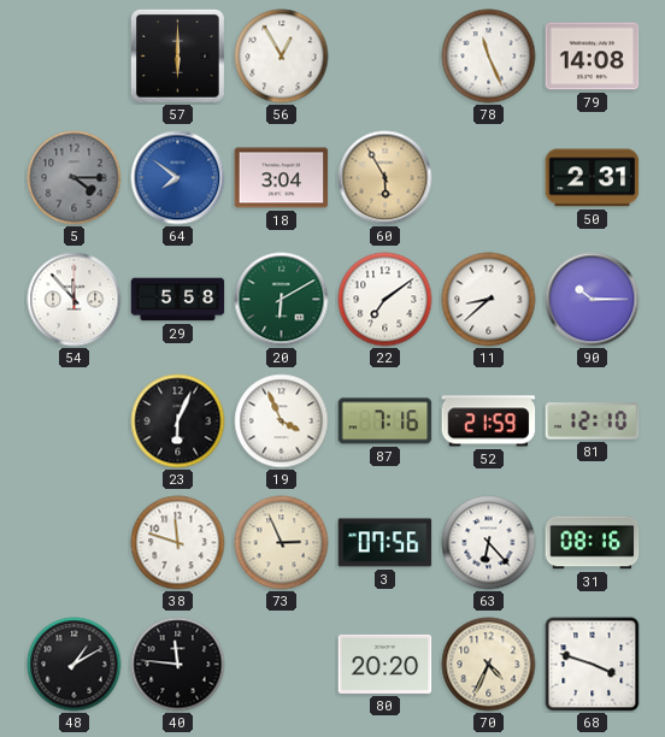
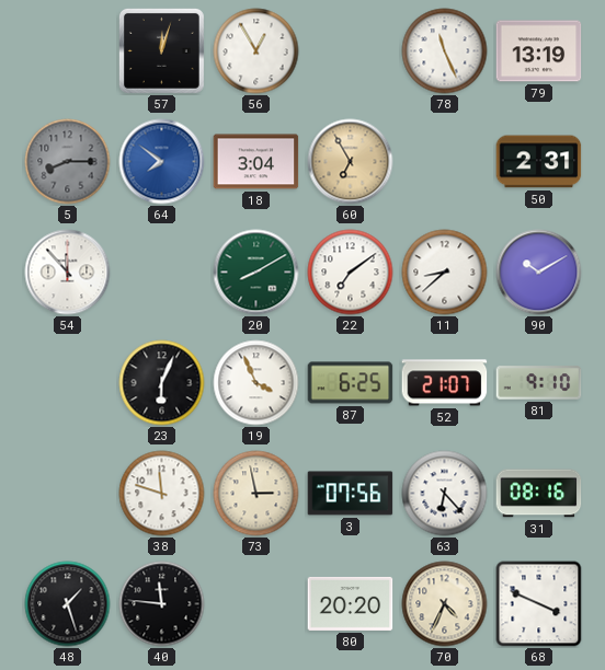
57: 6:00 -> 12:03
79: 14:08 -> 13:19
5: 4:15 -> 8:15
60: 5:55 -> 6:55
29: 5:58 -> none
20: 6:10 -> 8:10
90: 10:15 -> 10:10
87: 7:16 -> 6:25
52: 21:59 -> 21:07
81: 12:10 -> 9:10
73: 2:56 -> 2:58
48: 1:10 -> 1:27
68: 3:48 -> 3:49
